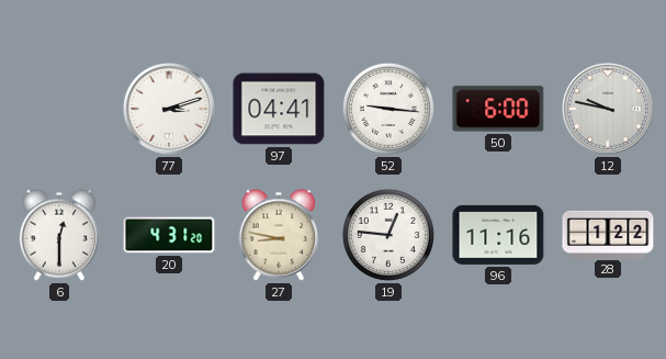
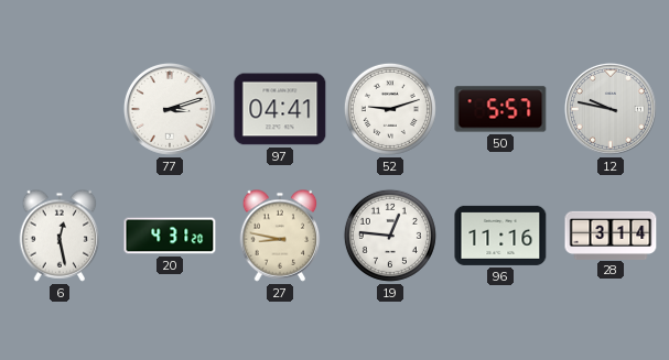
52: 9:16 -> 9:12
50: 6:00 -> 5:57
6: 12:30 -> 12:28
28: 1:22 -> 3:14
